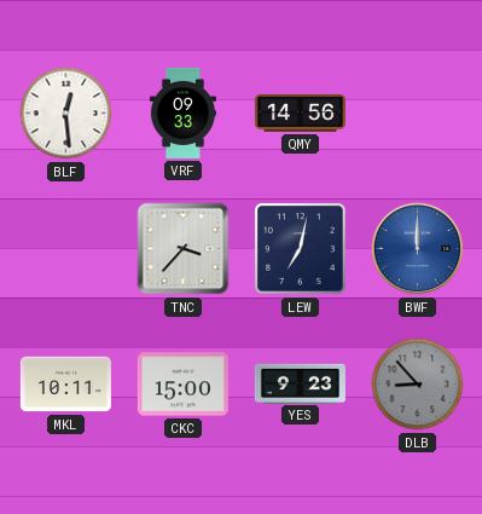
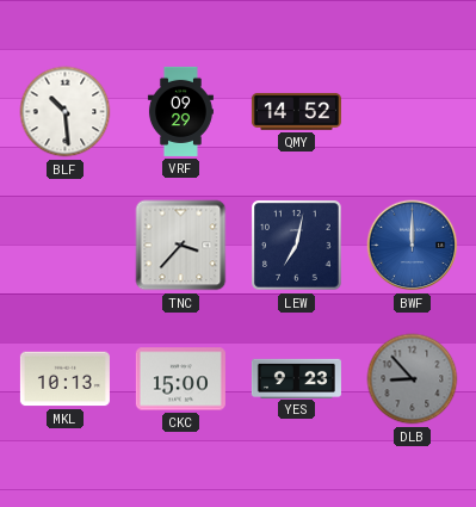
BLF: 12:29 -> 10:29
VRF: 09:33 -> 09:29
QMY: 14:56 -> 14:52
MKL: 10:11 -> 10:13
